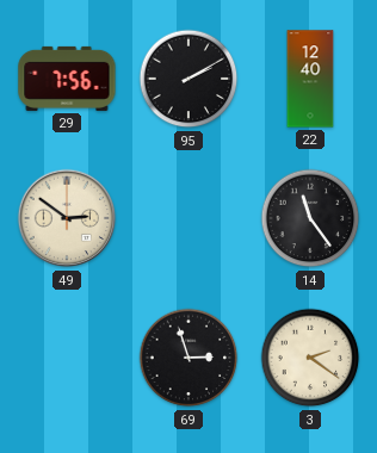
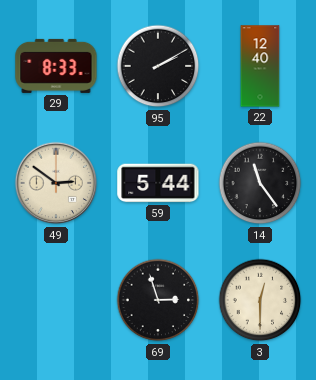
29: 7:56 -> 8:33
59: none -> 5:44
3: 2:21 -> 12:30
